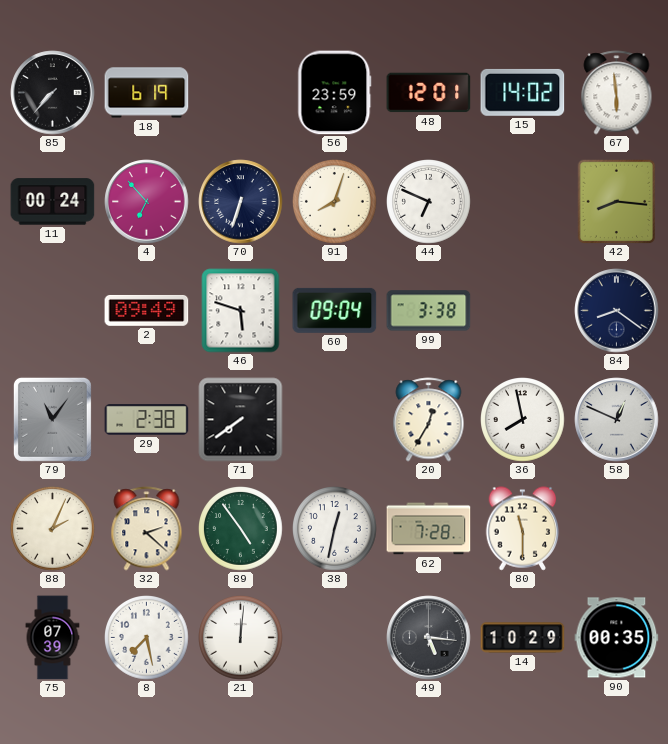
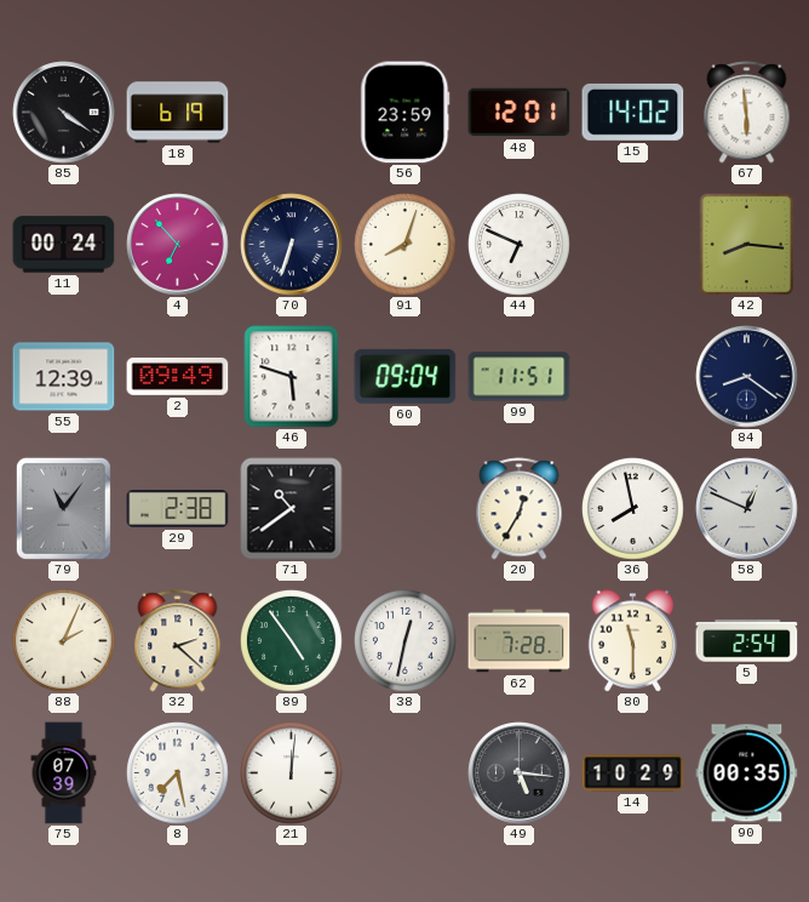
85: 7:37 -> 4:21
55: none -> 12:39
99: 3:38 -> 11:51
71: 7:39 -> 10:39
5: none -> 2:54
